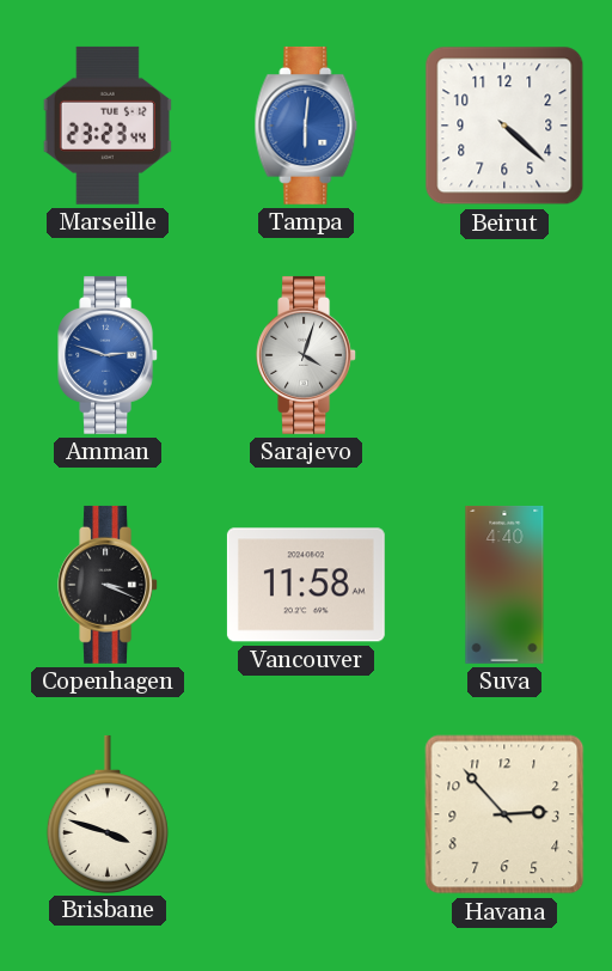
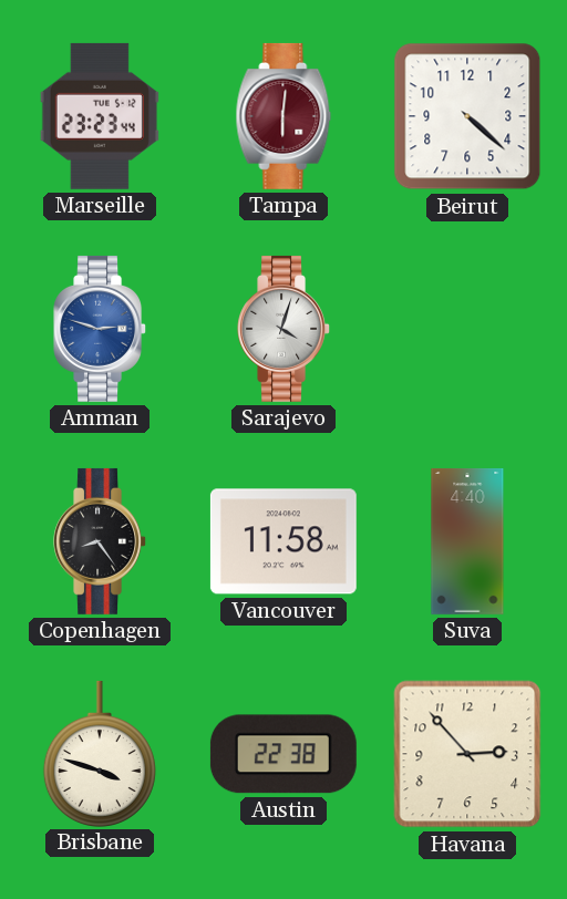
Tampa dial: blue -> burgundy
Copenhagen: 3:19 -> 8:24
Austin: none -> 22:38
